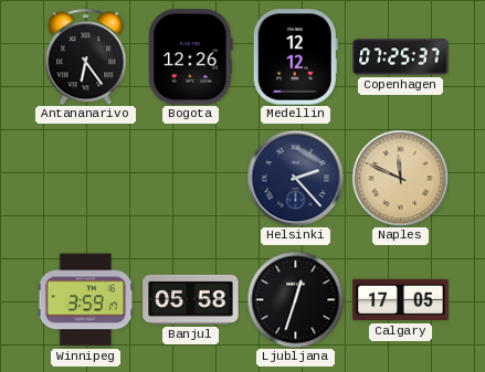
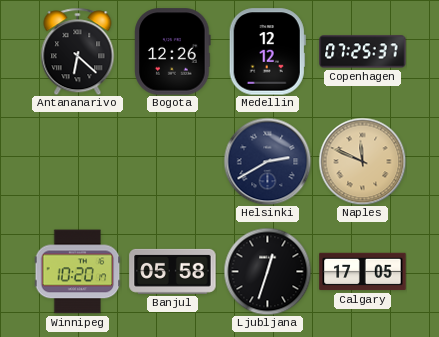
Antananarivo: 6:24 -> 6:22
Helsinki: 2:23 -> 2:40
Winnipeg: 3:59 -> 10:20
